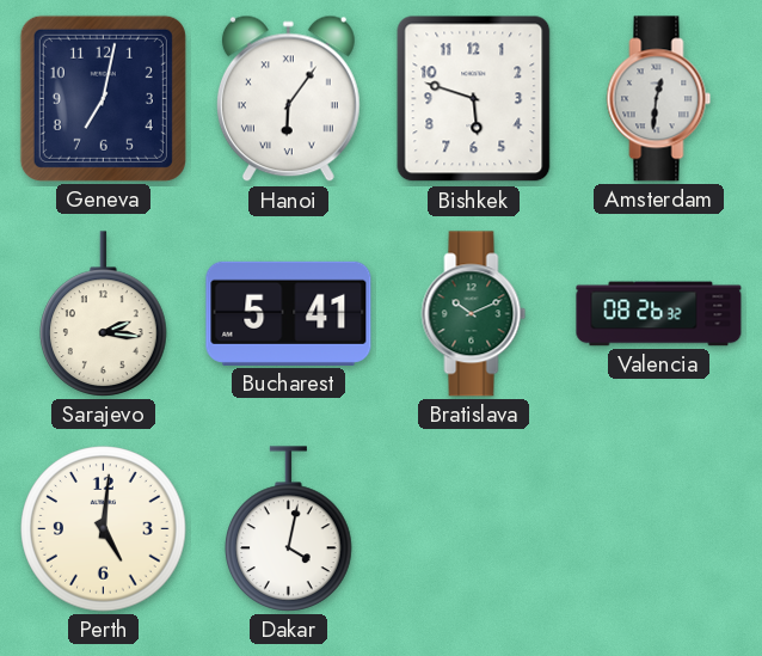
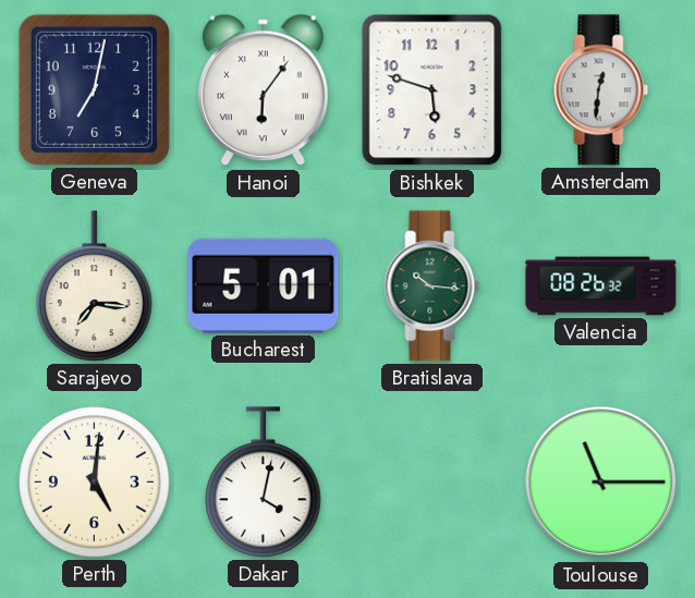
Sarajevo: 2:16 -> 7:16
Bucharest: 5:41 -> 5:01
Bratislava: 10:11 -> 10:16
Toulouse: none -> 11:15
